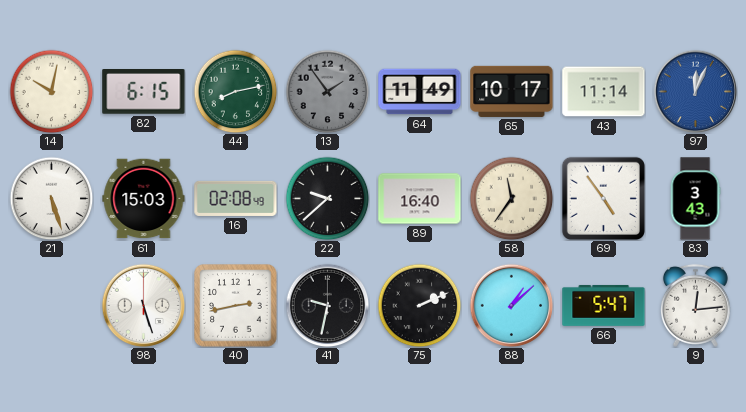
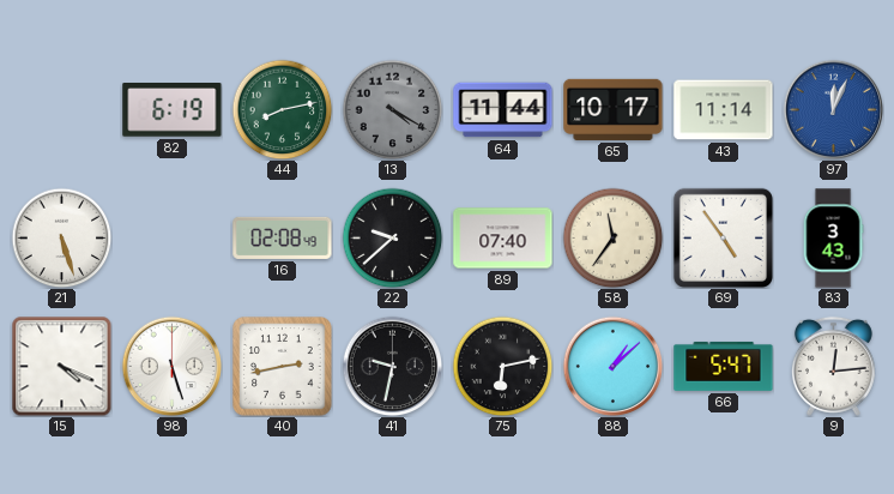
14: 10:02 -> none
82: 6:15 -> 6:19
13: 1:54 -> 4:20
64: 11:49 -> 11:44
61: 15:03 -> none
89: 16:40 -> 07:40
15: none -> 4:19
75: 2:11 -> 6:13
